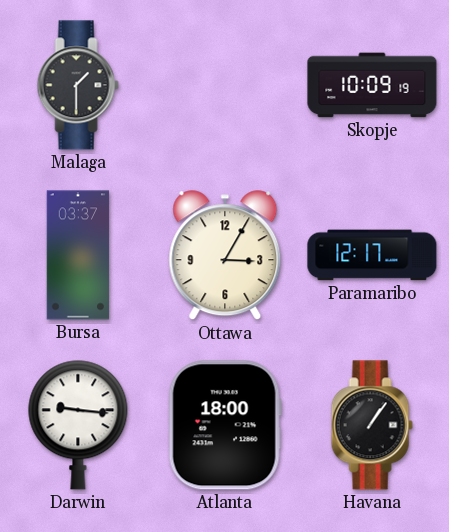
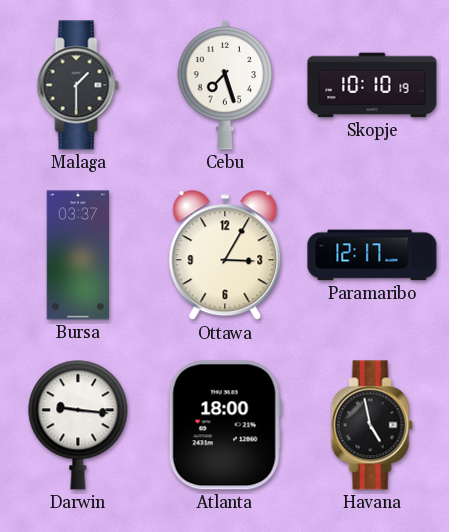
Cebu: none -> 7:27
Skopje: 10:09 -> 10:10
Havana: 1:06 -> 4:58
